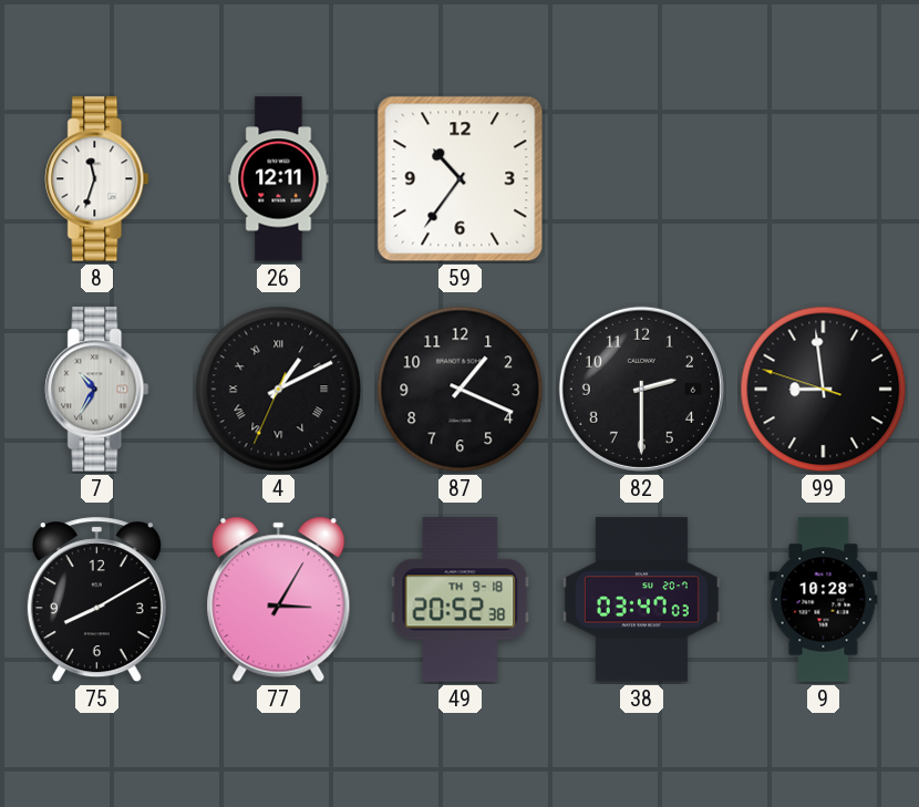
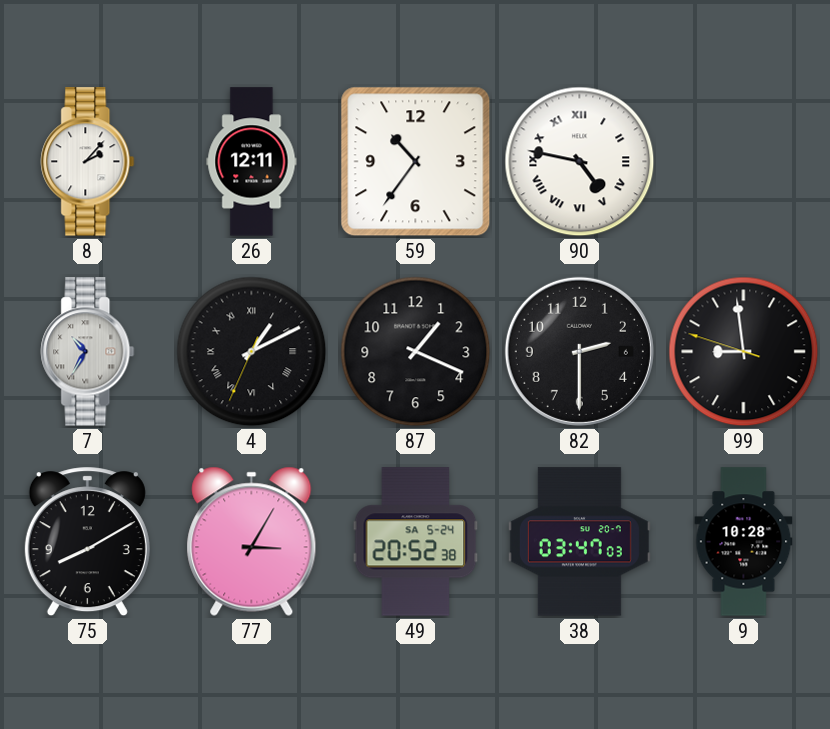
8: 11:33 -> 2:07
90: none -> 4:47
49 date: TH 9-18 -> SA 5-24
